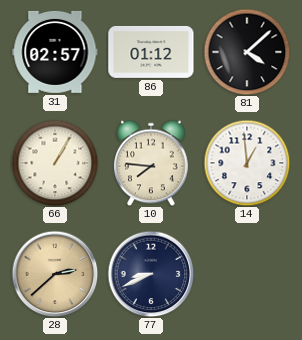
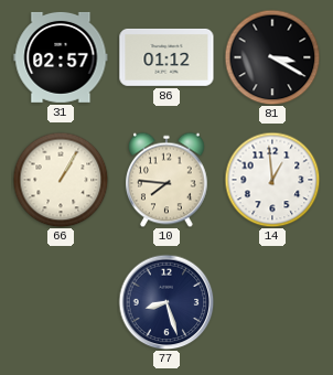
81: 4:08 -> 3:20
28: 2:38 -> none
77: 8:41 -> 8:27
